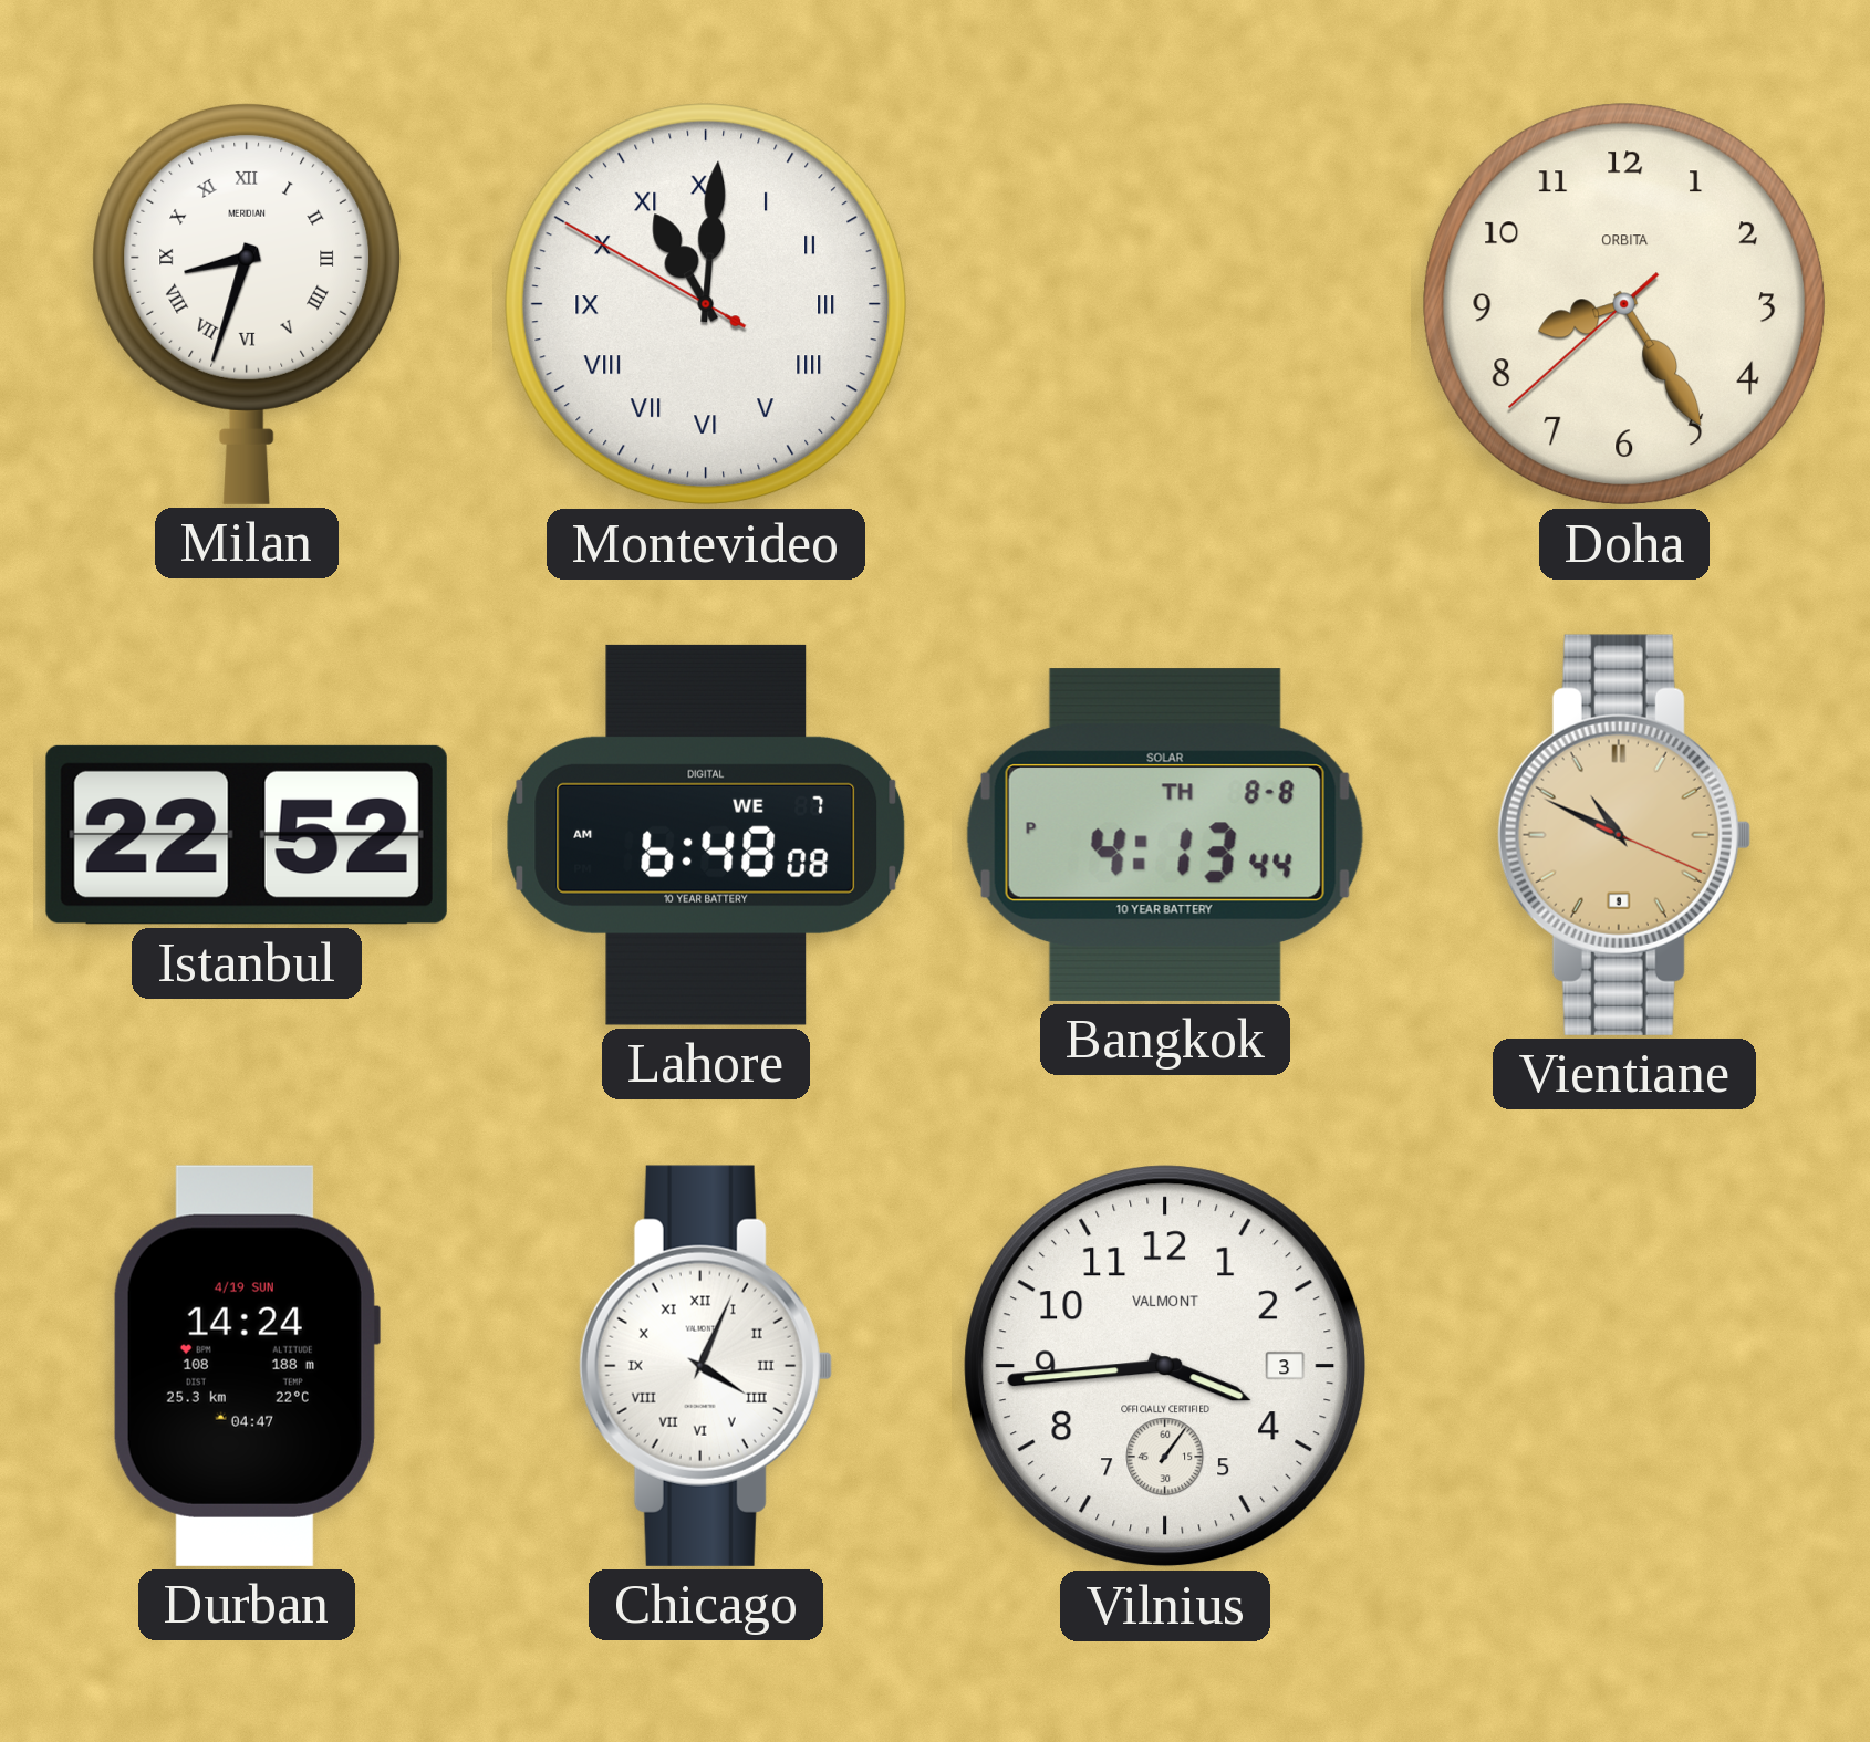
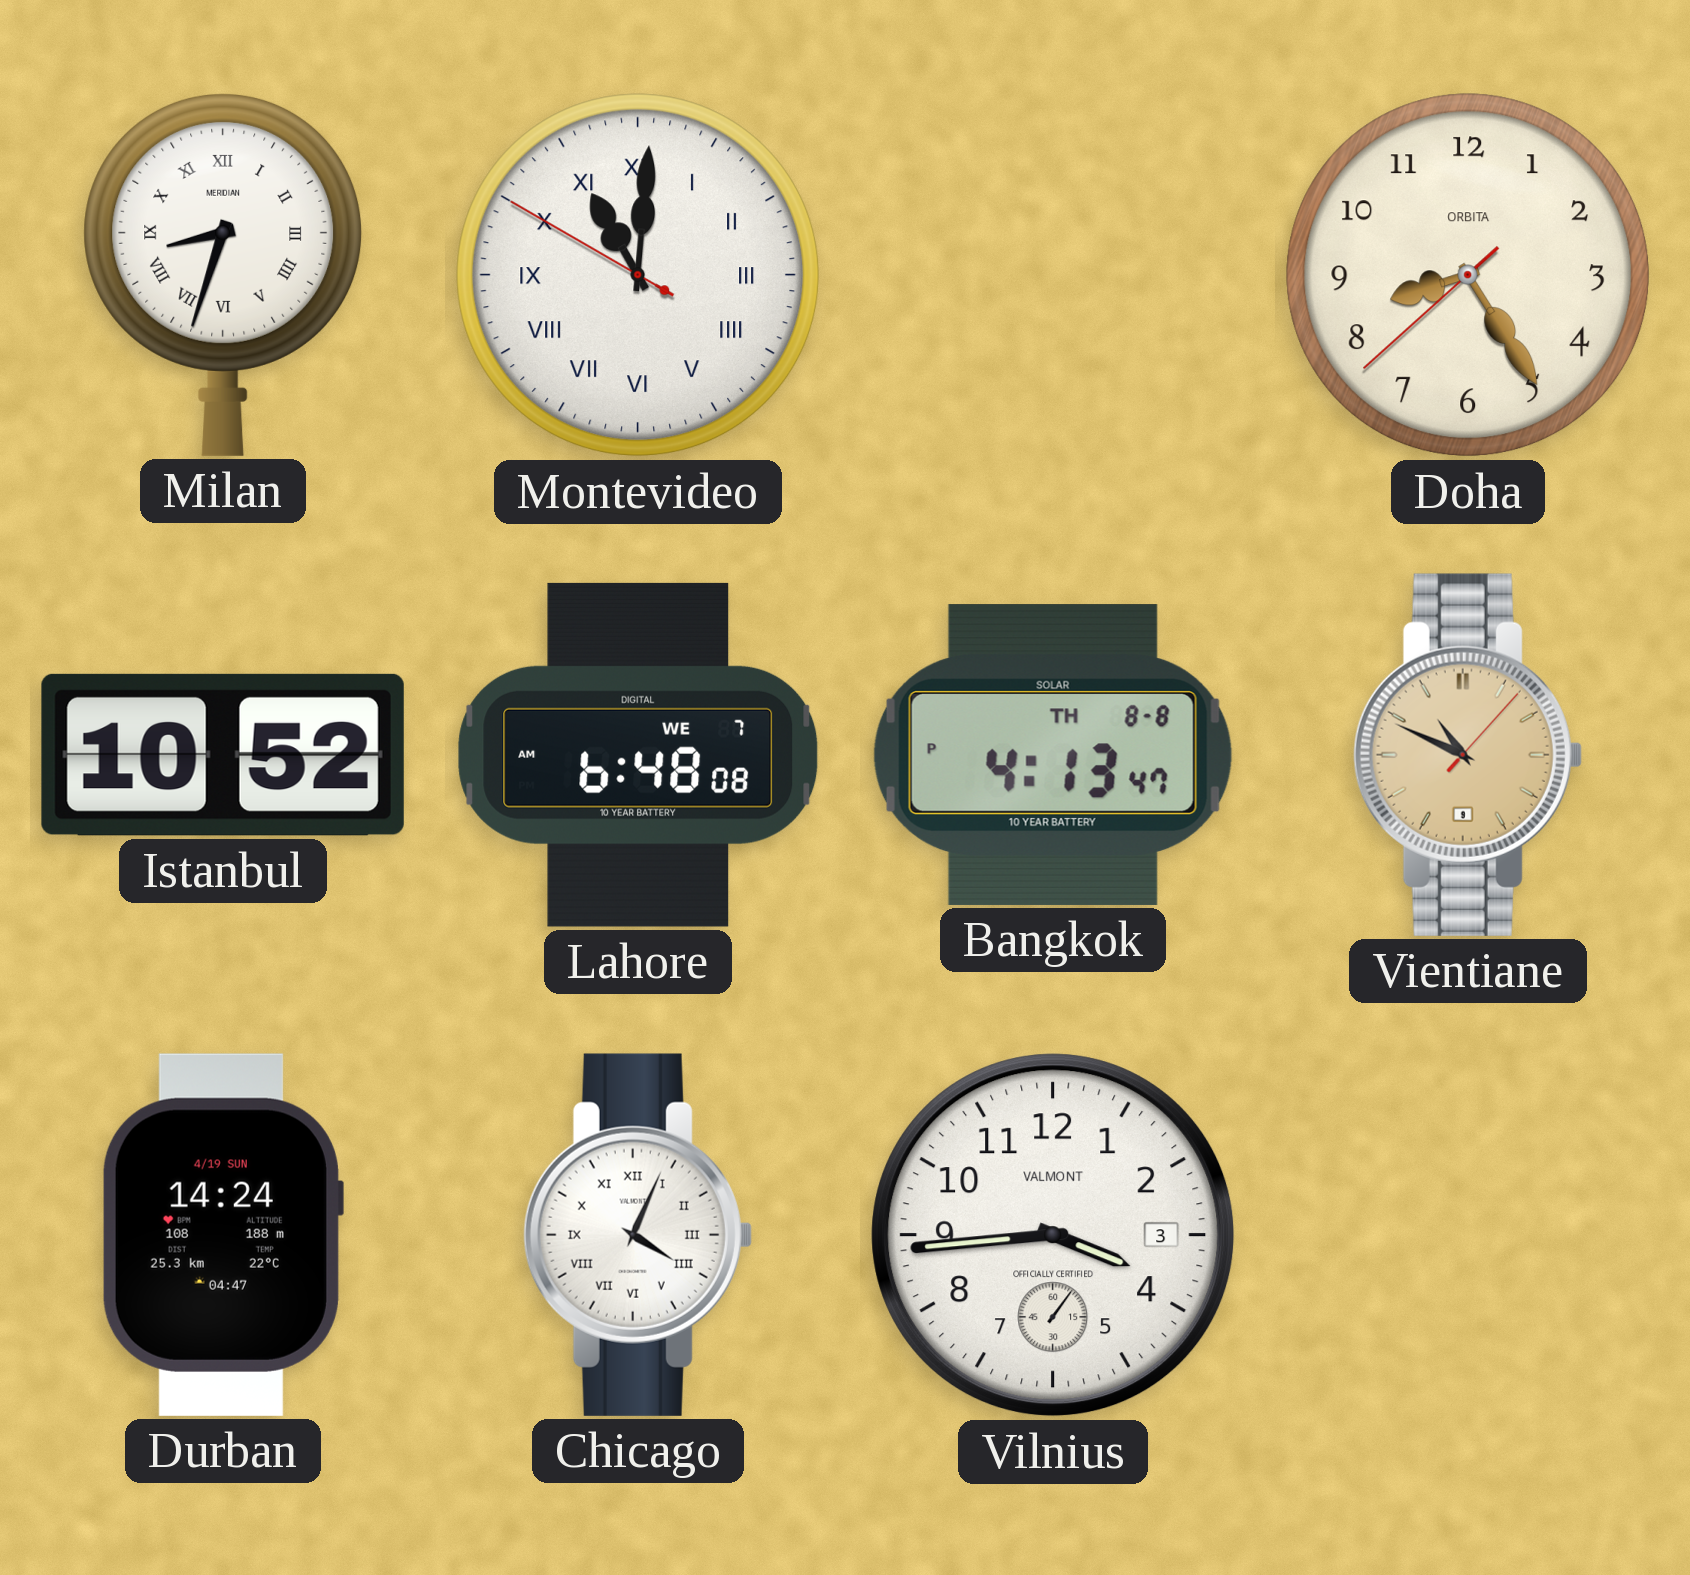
Istanbul: 22:52 -> 10:52
Bangkok: 4:13:44 PM -> 4:13:47 PM
Vientiane: 10:49:19 -> 10:49:07
